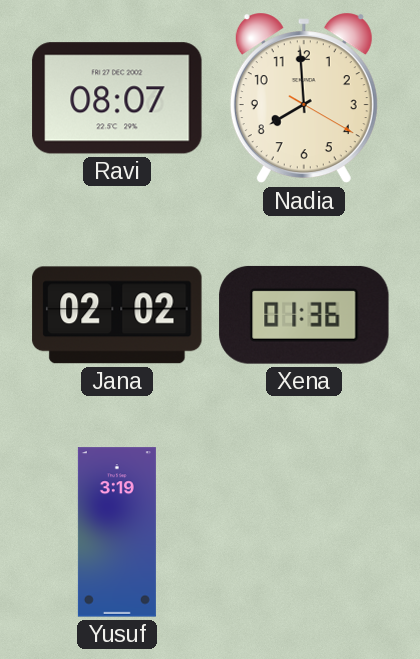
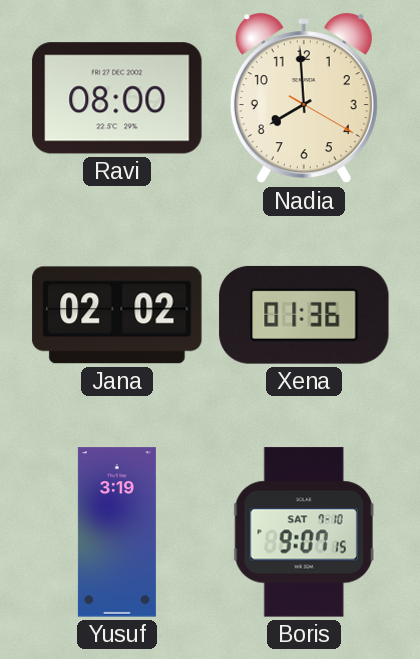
Ravi: 08:07 -> 08:00
Boris: none -> 9:07
